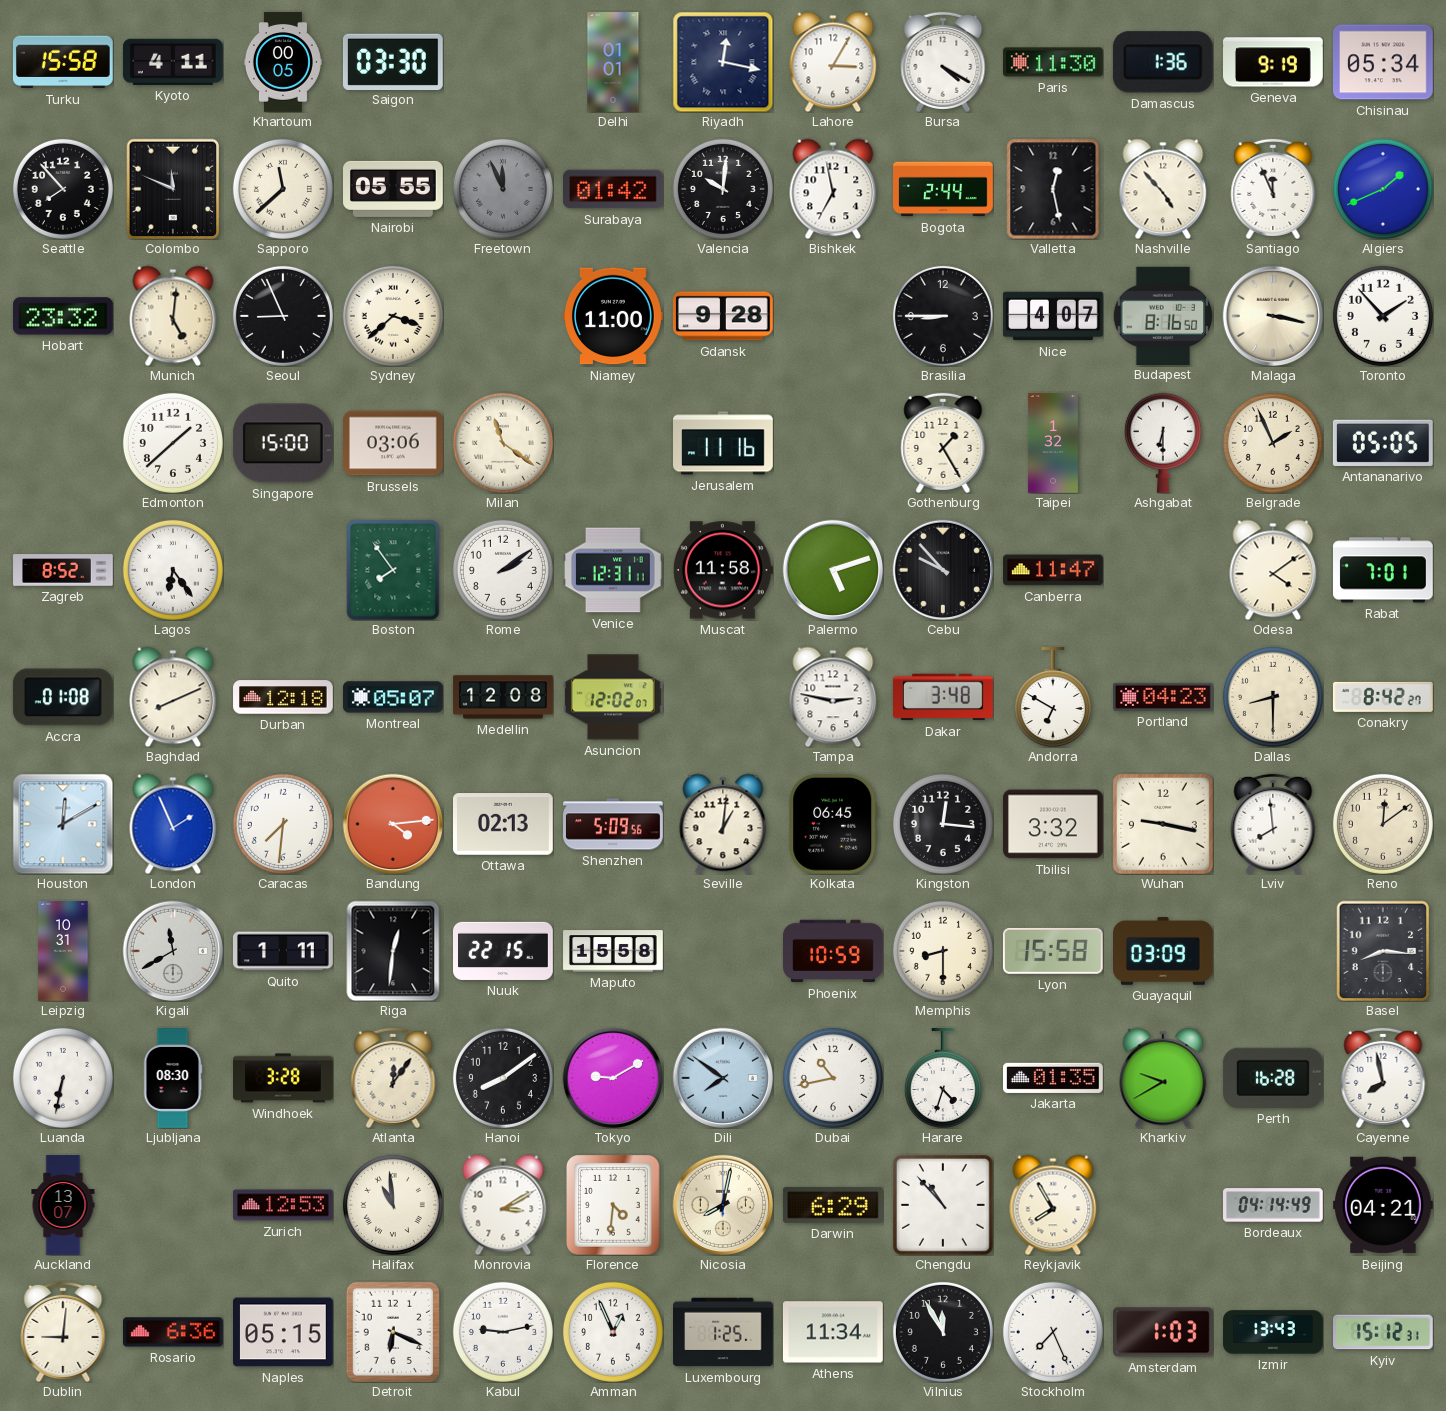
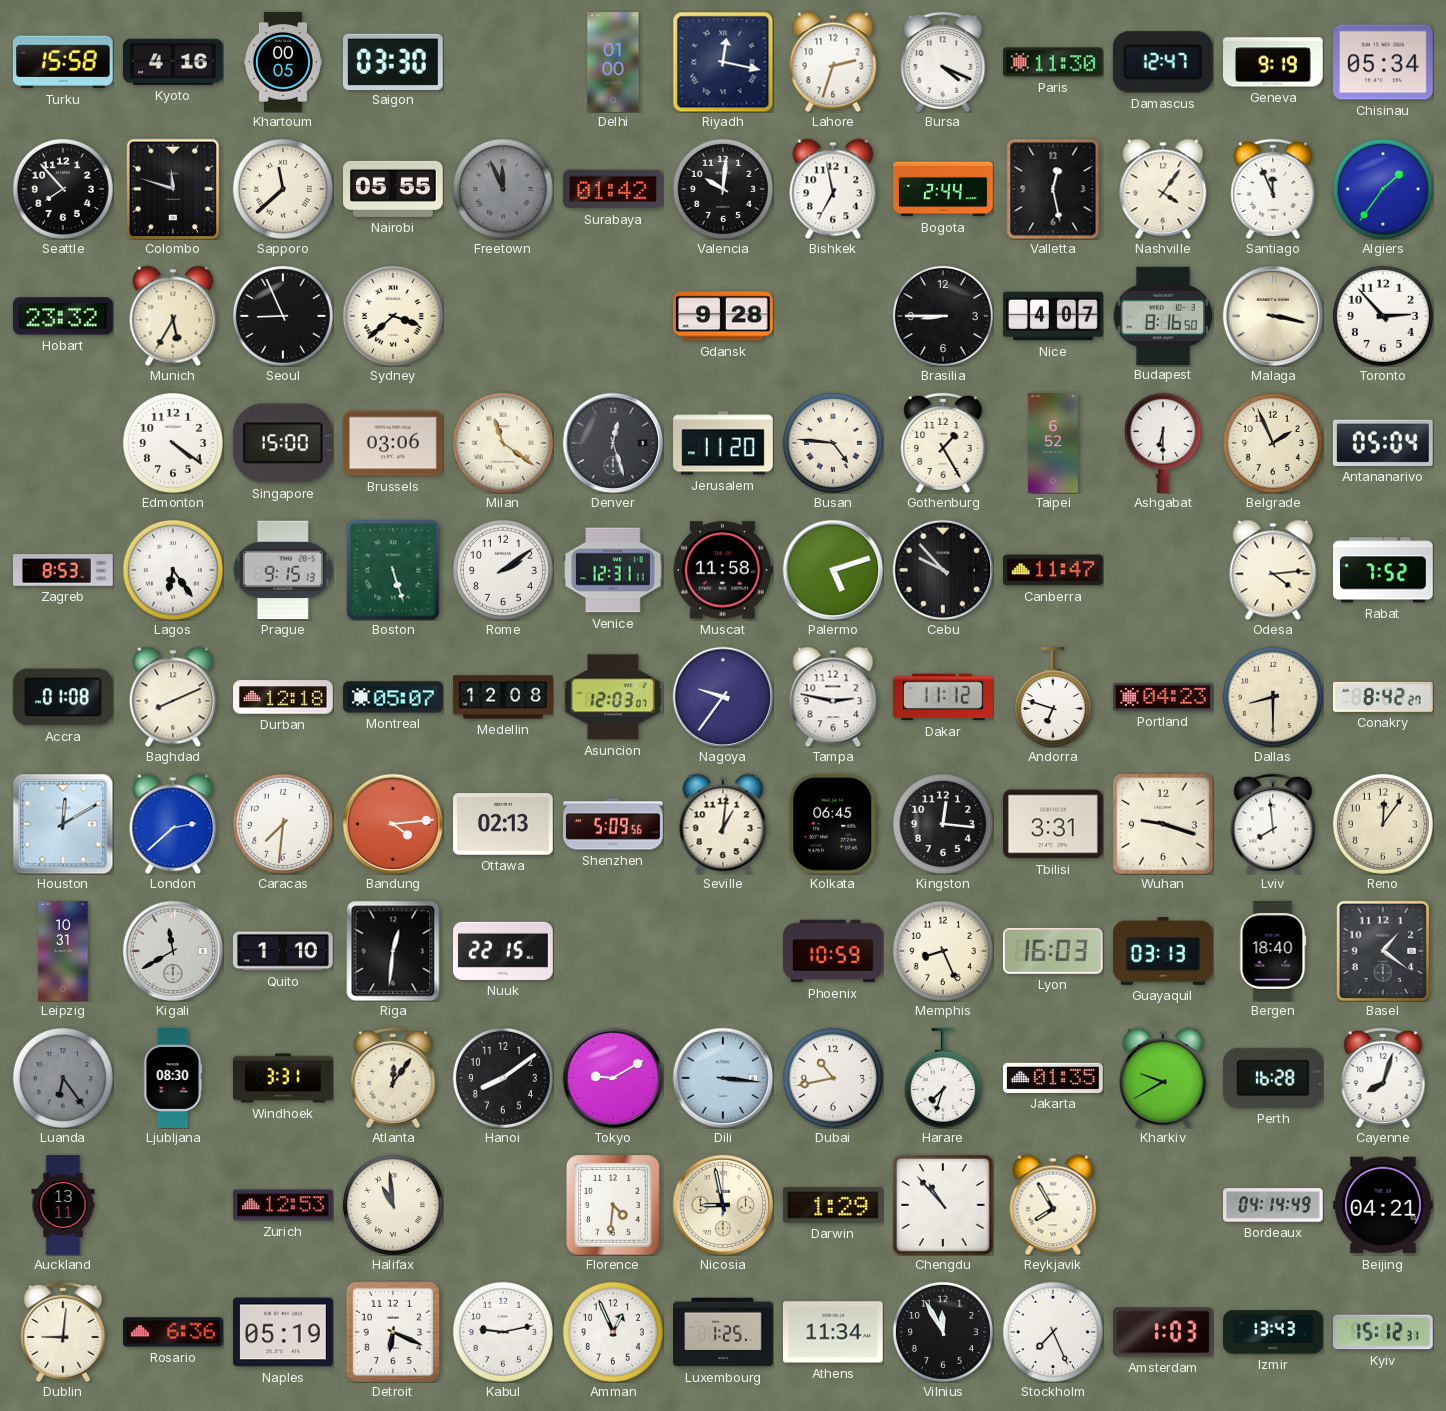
Kyoto: 4:11 -> 4:16
Delhi: 01:01 -> 01:00
Lahore: 3:05 -> 2:33
Bursa: 4:20 -> 4:19
Damascus: 1:36 -> 12:47
Colombo: 11:49 -> 11:48
Nashville: 4:53 -> 4:06
Algiers: 1:41 -> 1:36
Munich: 5:01 -> 5:35
Niamey: 11:00 -> none
Toronto: 1:53 -> 2:53
Edmonton: 1:38 -> 4:21
Denver: none -> 12:27
Jerusalem: 11:16 -> 11:20
Busan: none -> 4:46
Taipei: 1:32 -> 6:52
Antananarivo: 05:05 -> 05:04
Zagreb: 8:52 -> 8:53
Prague: none -> 9:15
Boston: 7:54 -> 5:27
Odesa: 4:09 -> 4:14
Rabat: 7:01 -> 7:52
Asuncion: 12:02 -> 12:03
Nagoya: none -> 9:36
Dakar: 3:48 -> 11:12
Andorra: 6:50 -> 6:48
London: 1:56 -> 2:38
Tbilisi: 3:32 -> 3:31
Wuhan: 9:17 -> 9:18
Reno: 12:09 -> 12:06
Quito: 1:11 -> 1:10
Maputo: 15:58 -> none
Memphis: 8:30 -> 8:26
Lyon: 15:58 -> 16:03
Guayaquil: 03:09 -> 03:13
Bergen: none -> 18:40
Basel: 8:16 -> 1:21
Luanda: 6:32 -> 6:24
Luanda dial: white -> grey
Windhoek: 3:28 -> 3:31
Dili: 7:51 -> 3:16
Harare: 4:33 -> 7:33
Cayenne: 7:58 -> 8:03
Auckland: 13:07 -> 13:11
Monrovia: 3:10 -> none
Nicosia: 8:02 -> 8:58
Darwin: 6:29 -> 1:29
Naples: 05:15 -> 05:19
